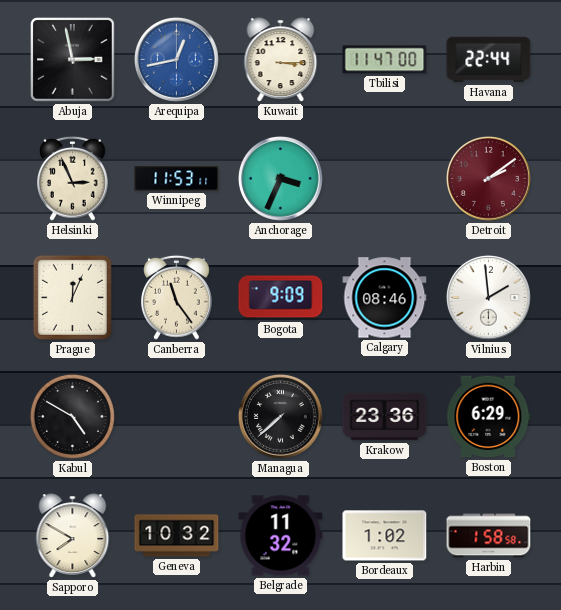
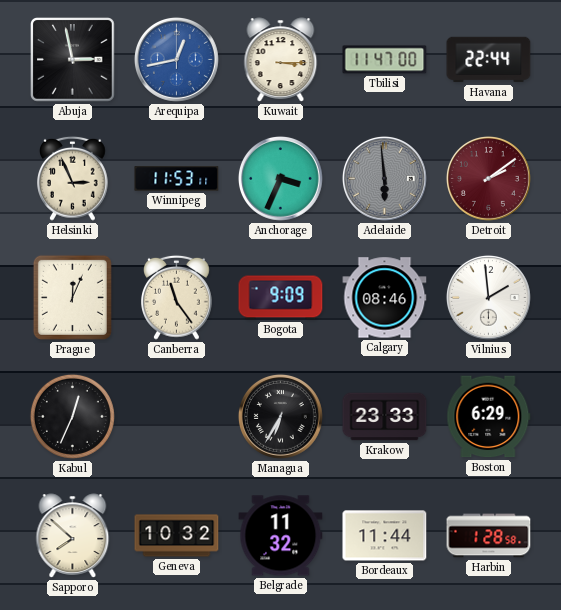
Adelaide: none -> 5:59
Kabul: 4:50 -> 12:34
Managua: 7:38 -> 6:35
Krakow: 23:36 -> 23:33
Sapporo: 7:50 -> 7:52
Bordeaux: 1:02 -> 11:44
Harbin: 1:58 -> 1:28
